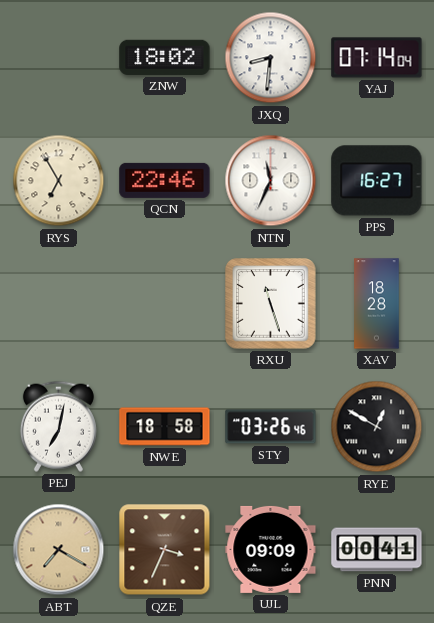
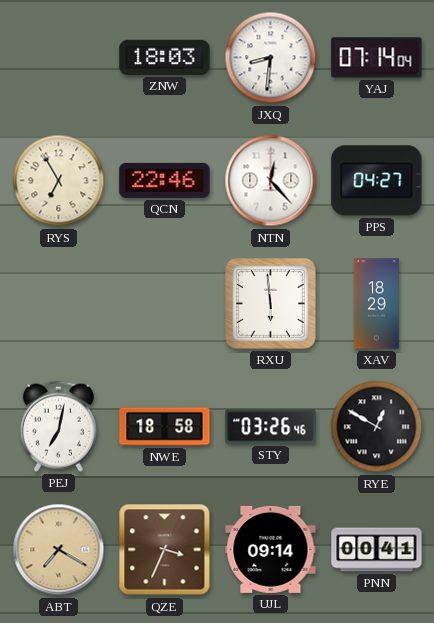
ZNW: 18:02 -> 18:03
NTN: 11:34 -> 12:23
PPS: 16:27 -> 04:27
RXU: 11:27 -> 5:59
XAV: 18:28 -> 18:29
UJL: 09:09 -> 09:14
